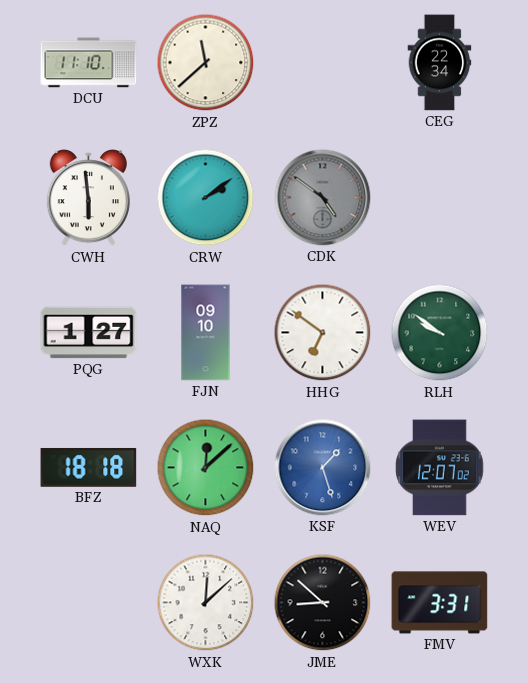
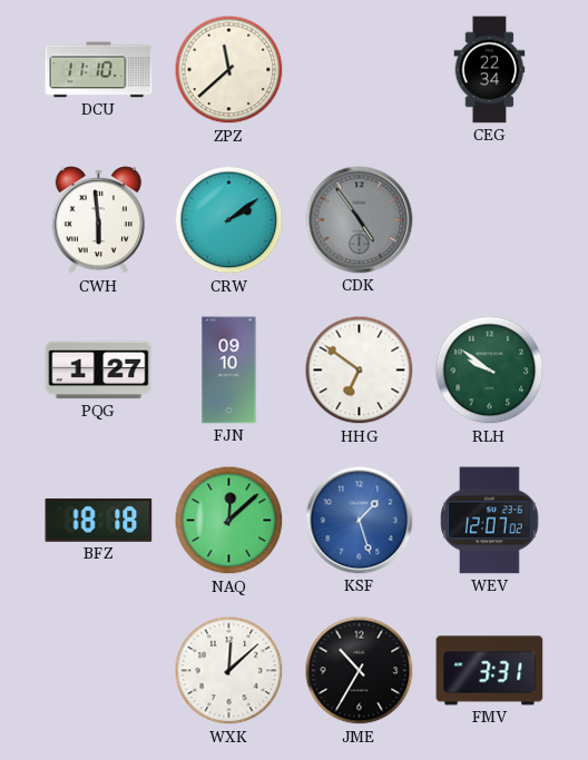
CDK: 4:51 -> 4:54
JME: 8:52 -> 10:35
